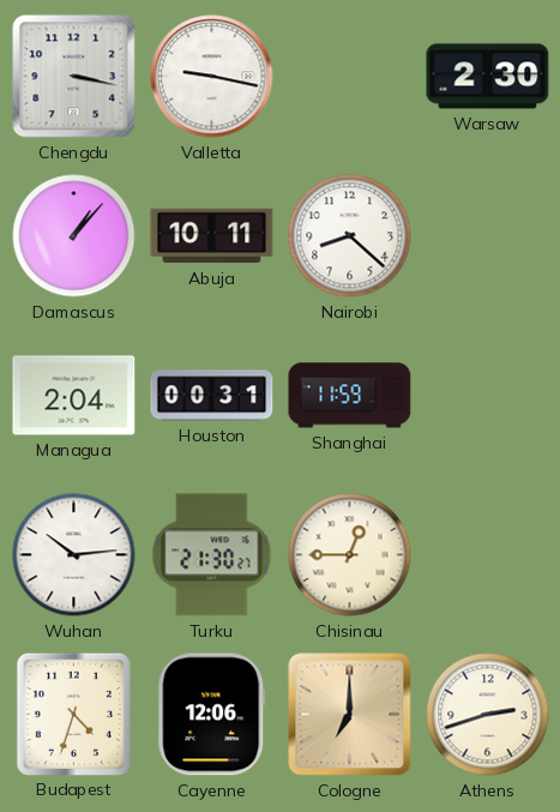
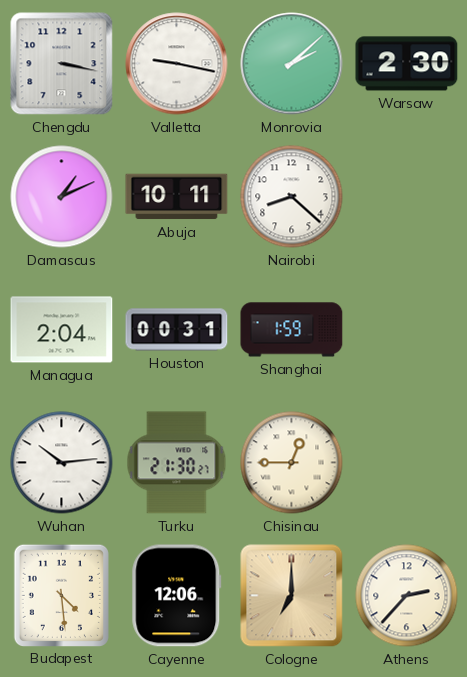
Monrovia: none -> 2:08
Damascus: 1:07 -> 1:11
Shanghai: 11:59 -> 1:59
Budapest: 4:33 -> 4:29
Athens: 2:42 -> 2:37
